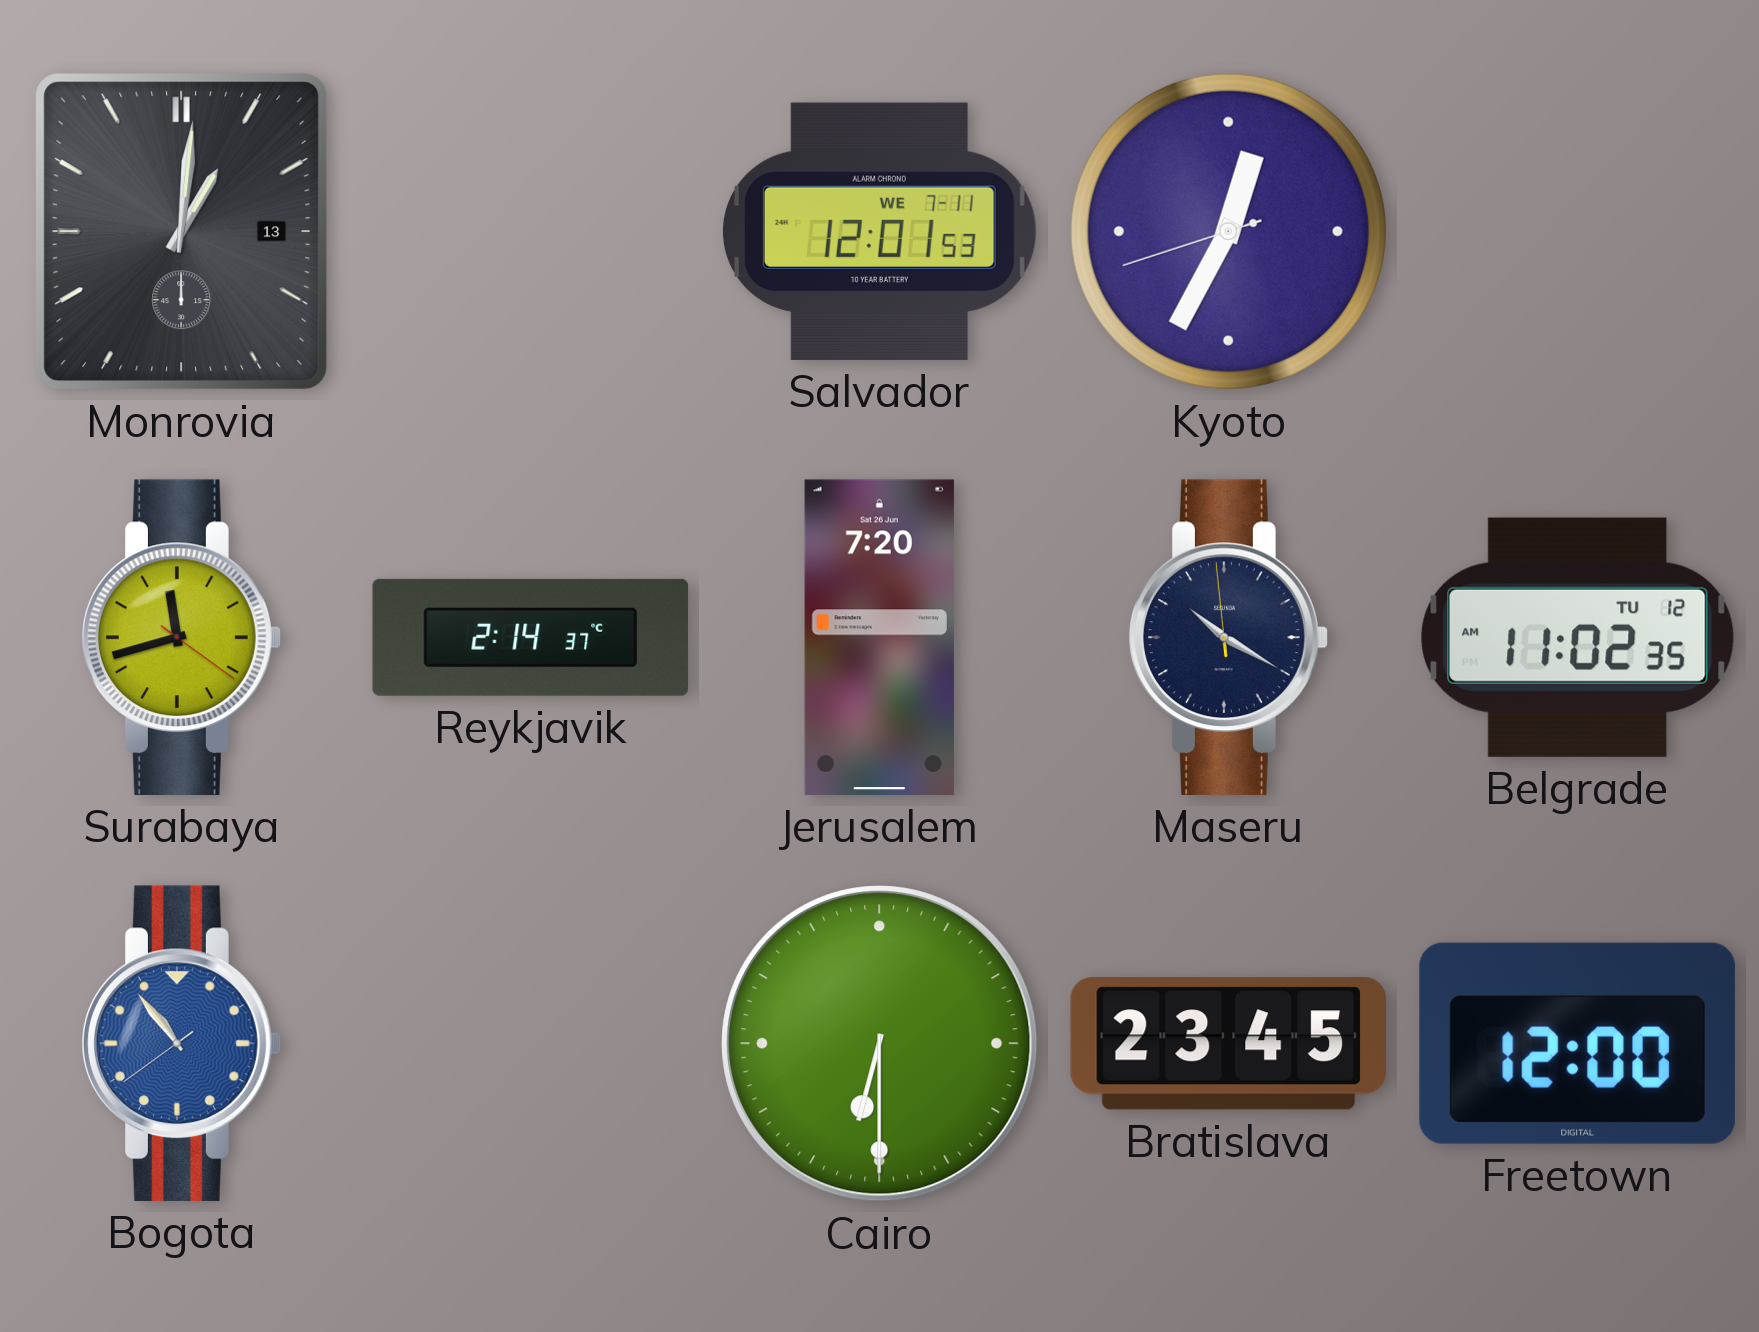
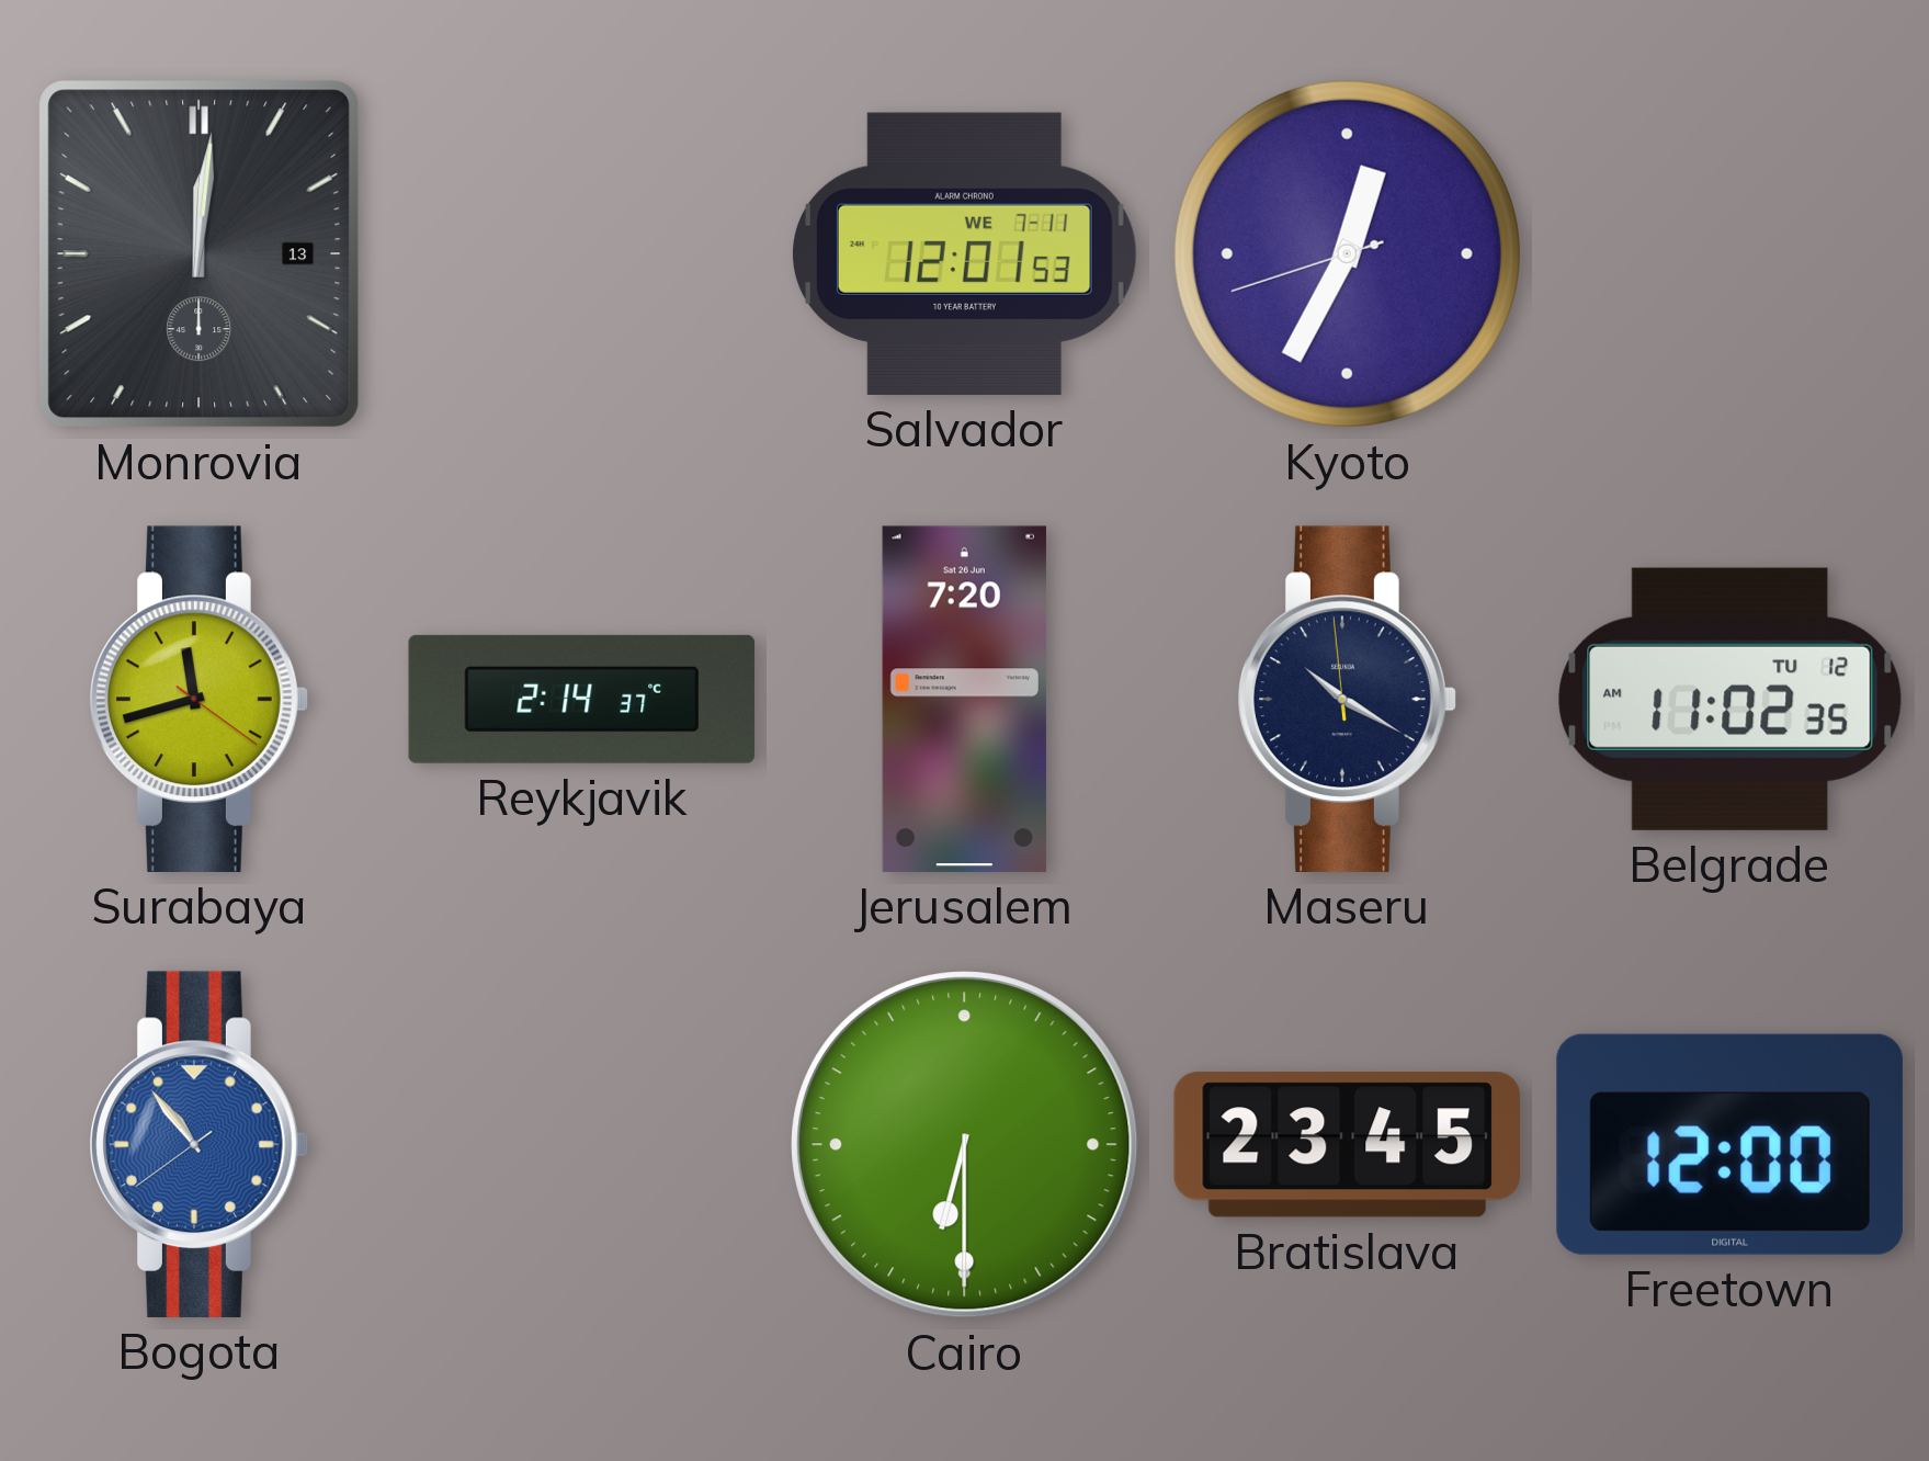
Monrovia: 1:01 -> 12:01
